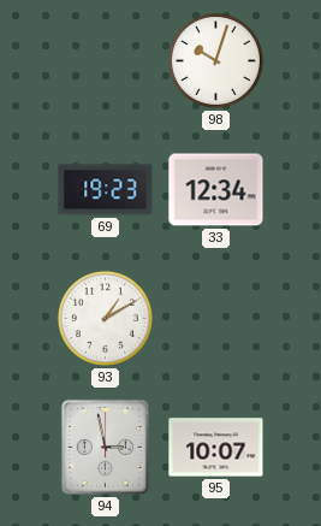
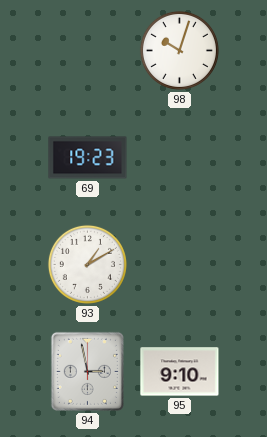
33: 12:34 -> none
95: 10:07 -> 9:10
